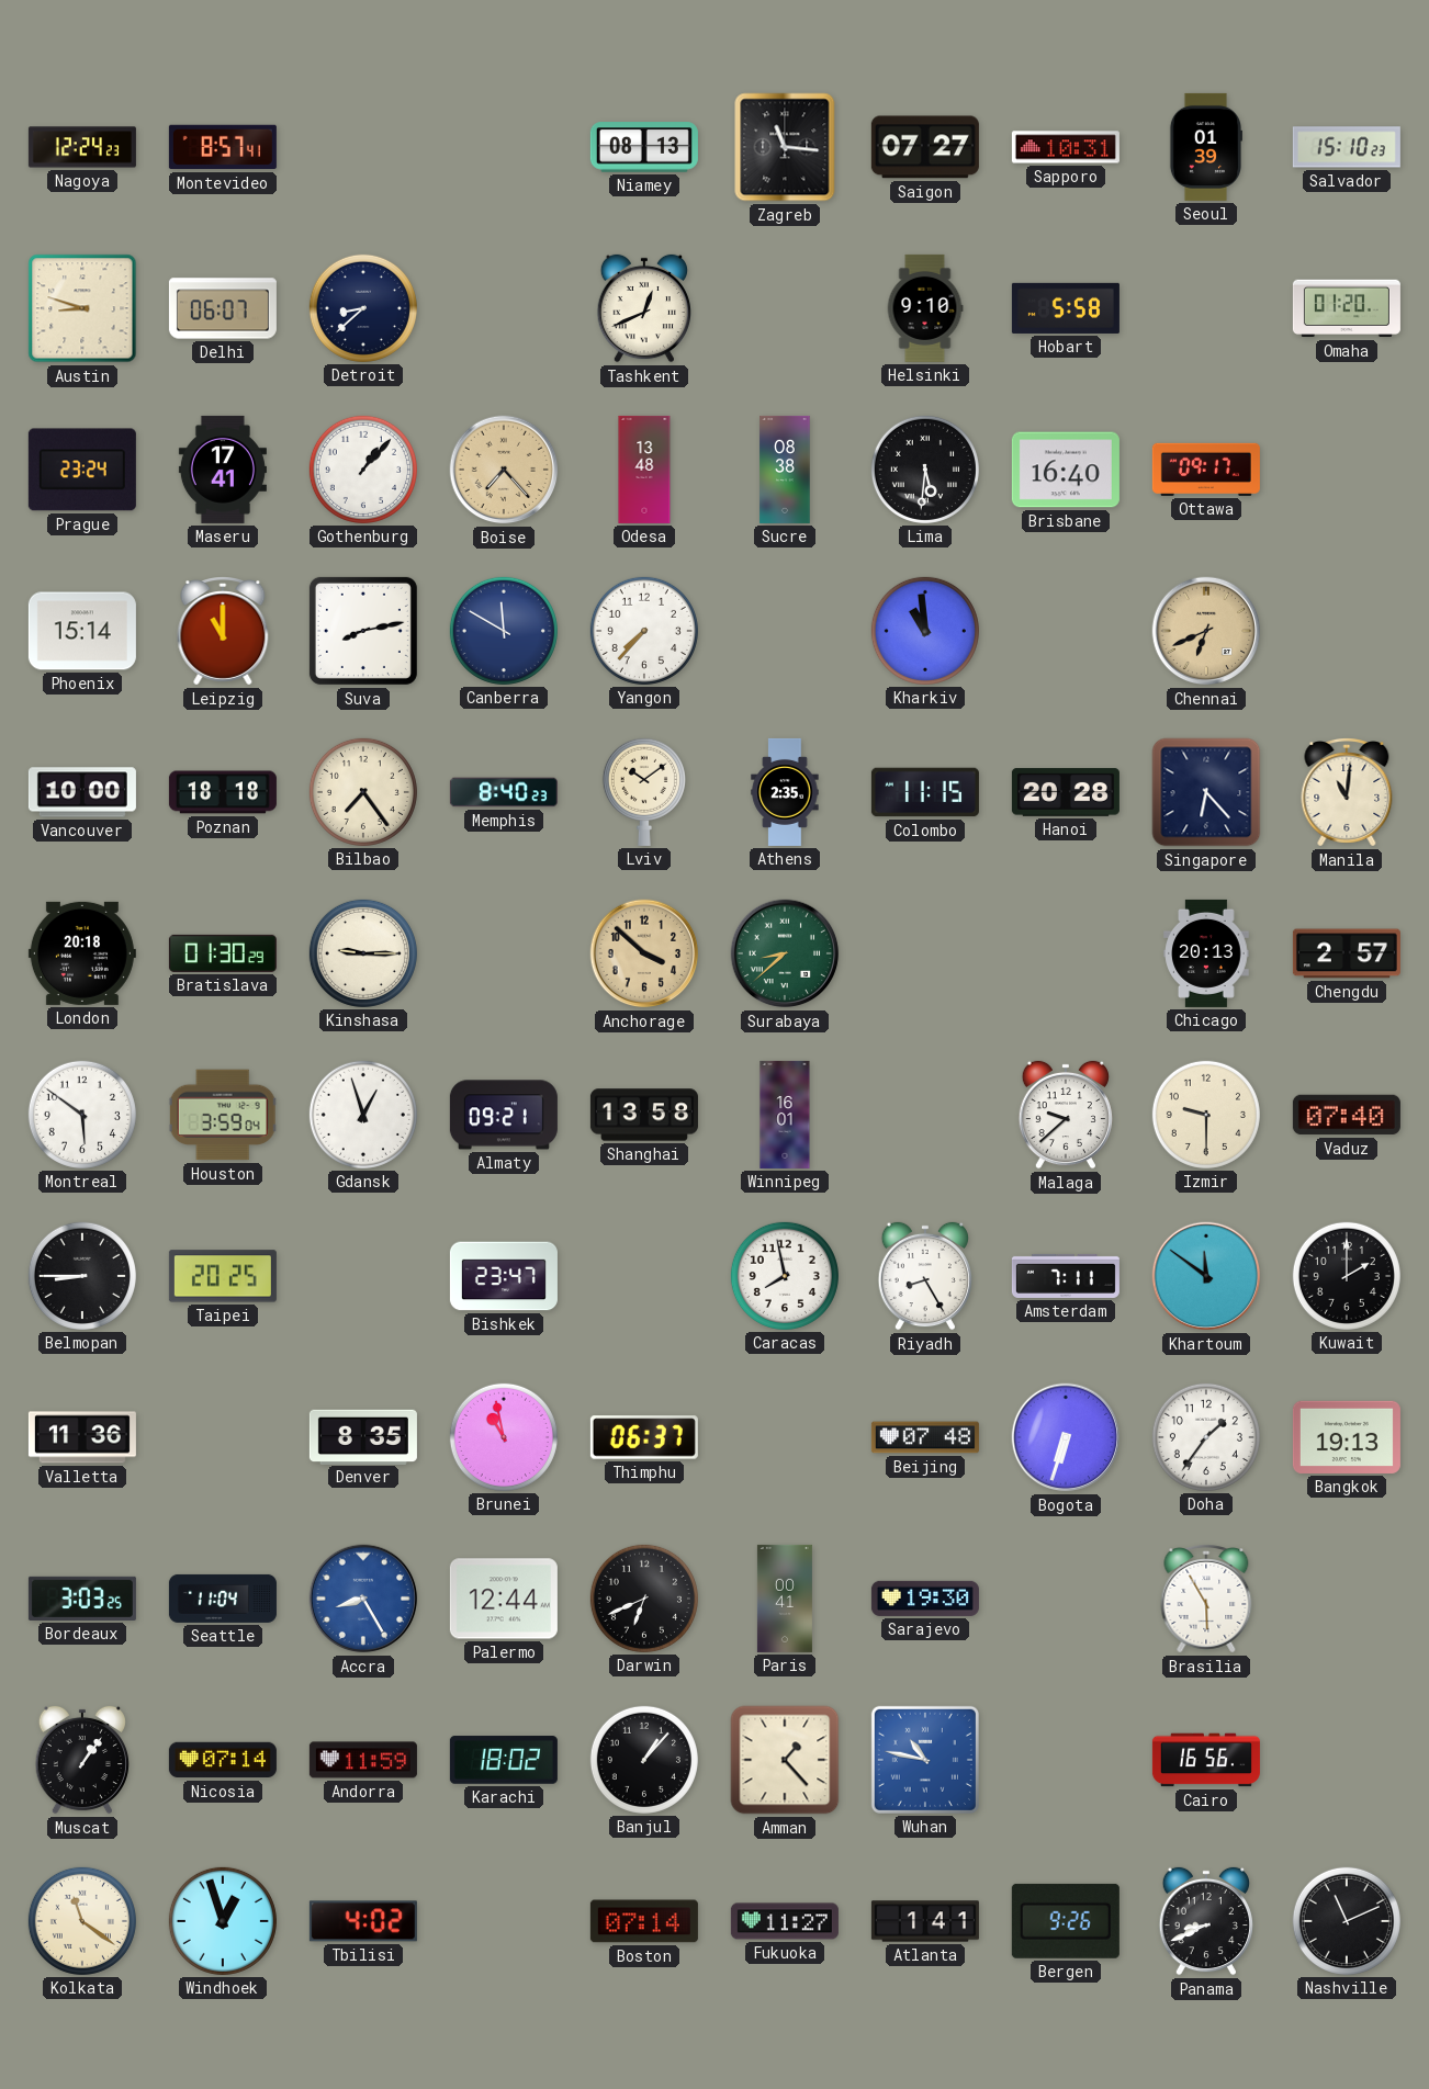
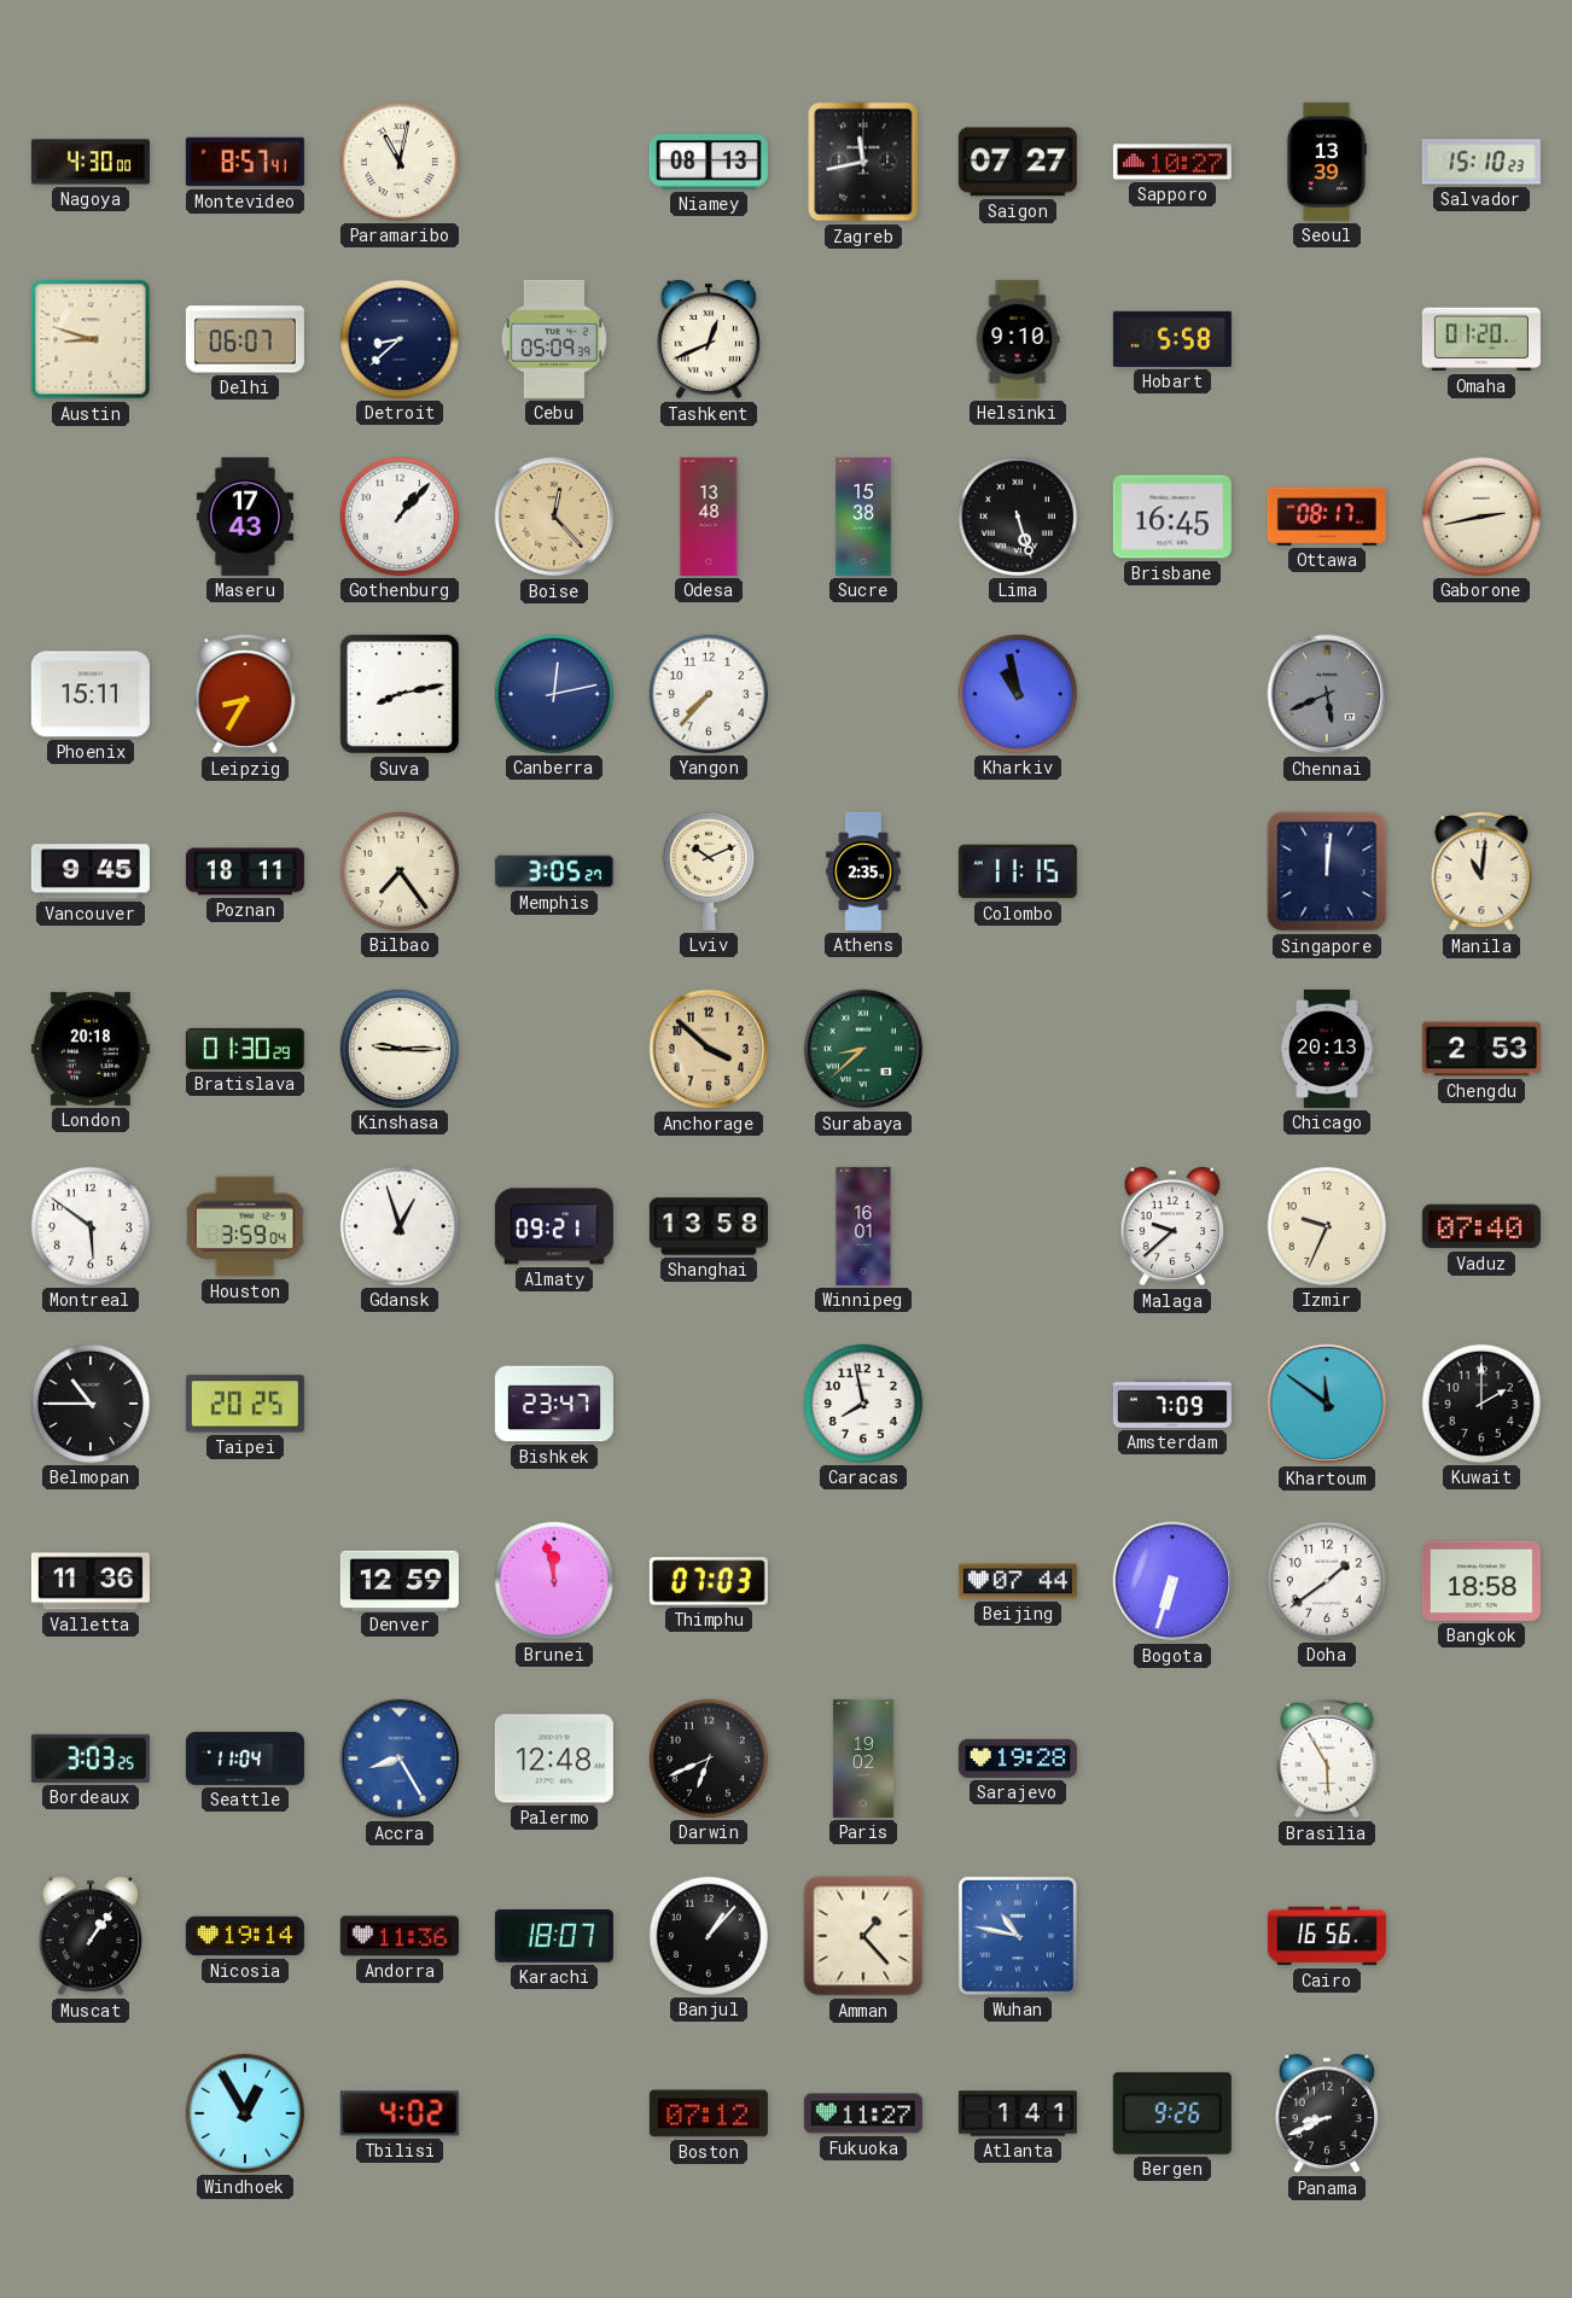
Nagoya: 12:24 -> 4:30
Paramaribo: none -> 11:02
Zagreb: 11:16 -> 11:43
Sapporo: 10:31 -> 10:27
Seoul: 01:39 -> 13:39
Cebu: none -> 05:09
Prague: 23:24 -> none
Maseru: 17:41 -> 17:43
Boise: 7:23 -> 12:23
Sucre: 08:38 -> 15:38
Lima: 5:31 -> 5:27
Brisbane: 16:40 -> 16:45
Ottawa: 09:17 -> 08:17
Gaborone: none -> 2:43
Phoenix: 15:14 -> 15:11
Leipzig: 11:00 -> 8:35
Canberra: 11:50 -> 12:13
Kharkiv: 10:59 -> 10:58
Chennai: 6:41 -> 5:41
Chennai dial: champagne -> grey
Vancouver: 10:00 -> 9:45
Poznan: 18:18 -> 18:11
Memphis: 8:40 -> 3:05
Lviv: 10:09 -> 10:11
Hanoi: 20:28 -> none
Singapore: 6:23 -> 12:01
Chengdu: 2:57 -> 2:53
Izmir: 9:30 -> 9:34
Belmopan: 8:45 -> 10:45
Riyadh: 8:25 -> none
Amsterdam: 7:11 -> 7:09
Denver: 8:35 -> 12:59
Brunei: 10:58 -> 11:58
Thimphu: 06:37 -> 07:03
Beijing: 07:48 -> 07:44
Doha: 1:36 -> 1:39
Bangkok: 19:13 -> 18:58
Palermo: 12:44 -> 12:48
Paris: 00:41 -> 19:02
Sarajevo: 19:30 -> 19:28
Nicosia: 07:14 -> 19:14
Andorra: 11:59 -> 11:36
Karachi: 18:02 -> 18:07
Kolkata: 11:21 -> none
Windhoek: 12:57 -> 12:55
Boston: 07:14 -> 07:12
Nashville: 11:11 -> none
